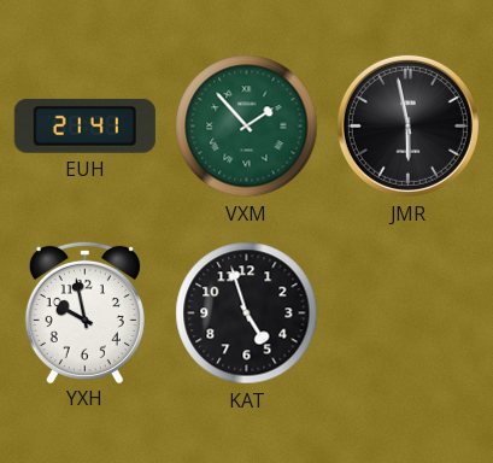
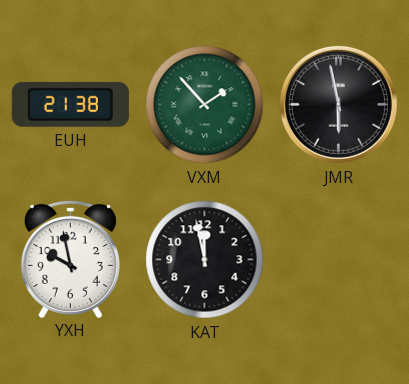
EUH: 21:41 -> 21:38
KAT: 4:57 -> 11:58
